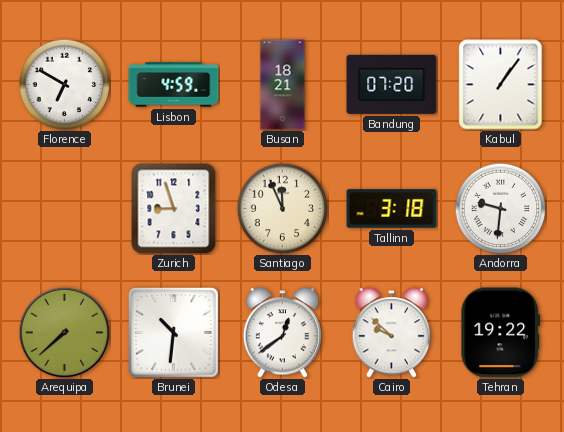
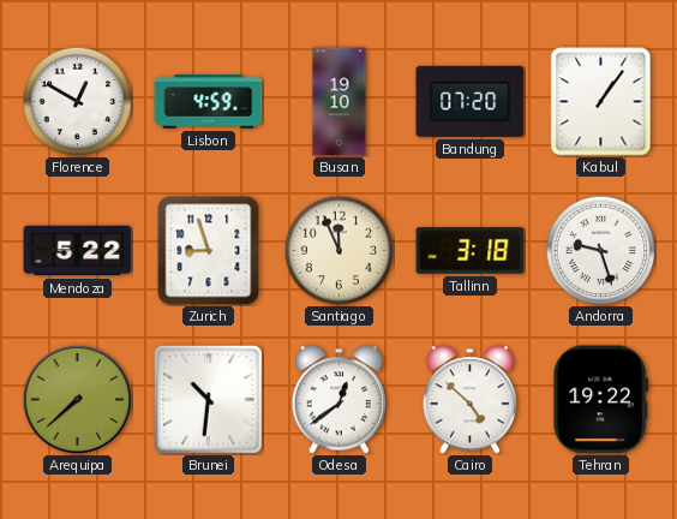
Florence: 6:50 -> 12:50
Busan: 18:21 -> 19:10
Mendoza: none -> 5:22
Andorra: 9:31 -> 9:27
Cairo: 9:52 -> 4:52
